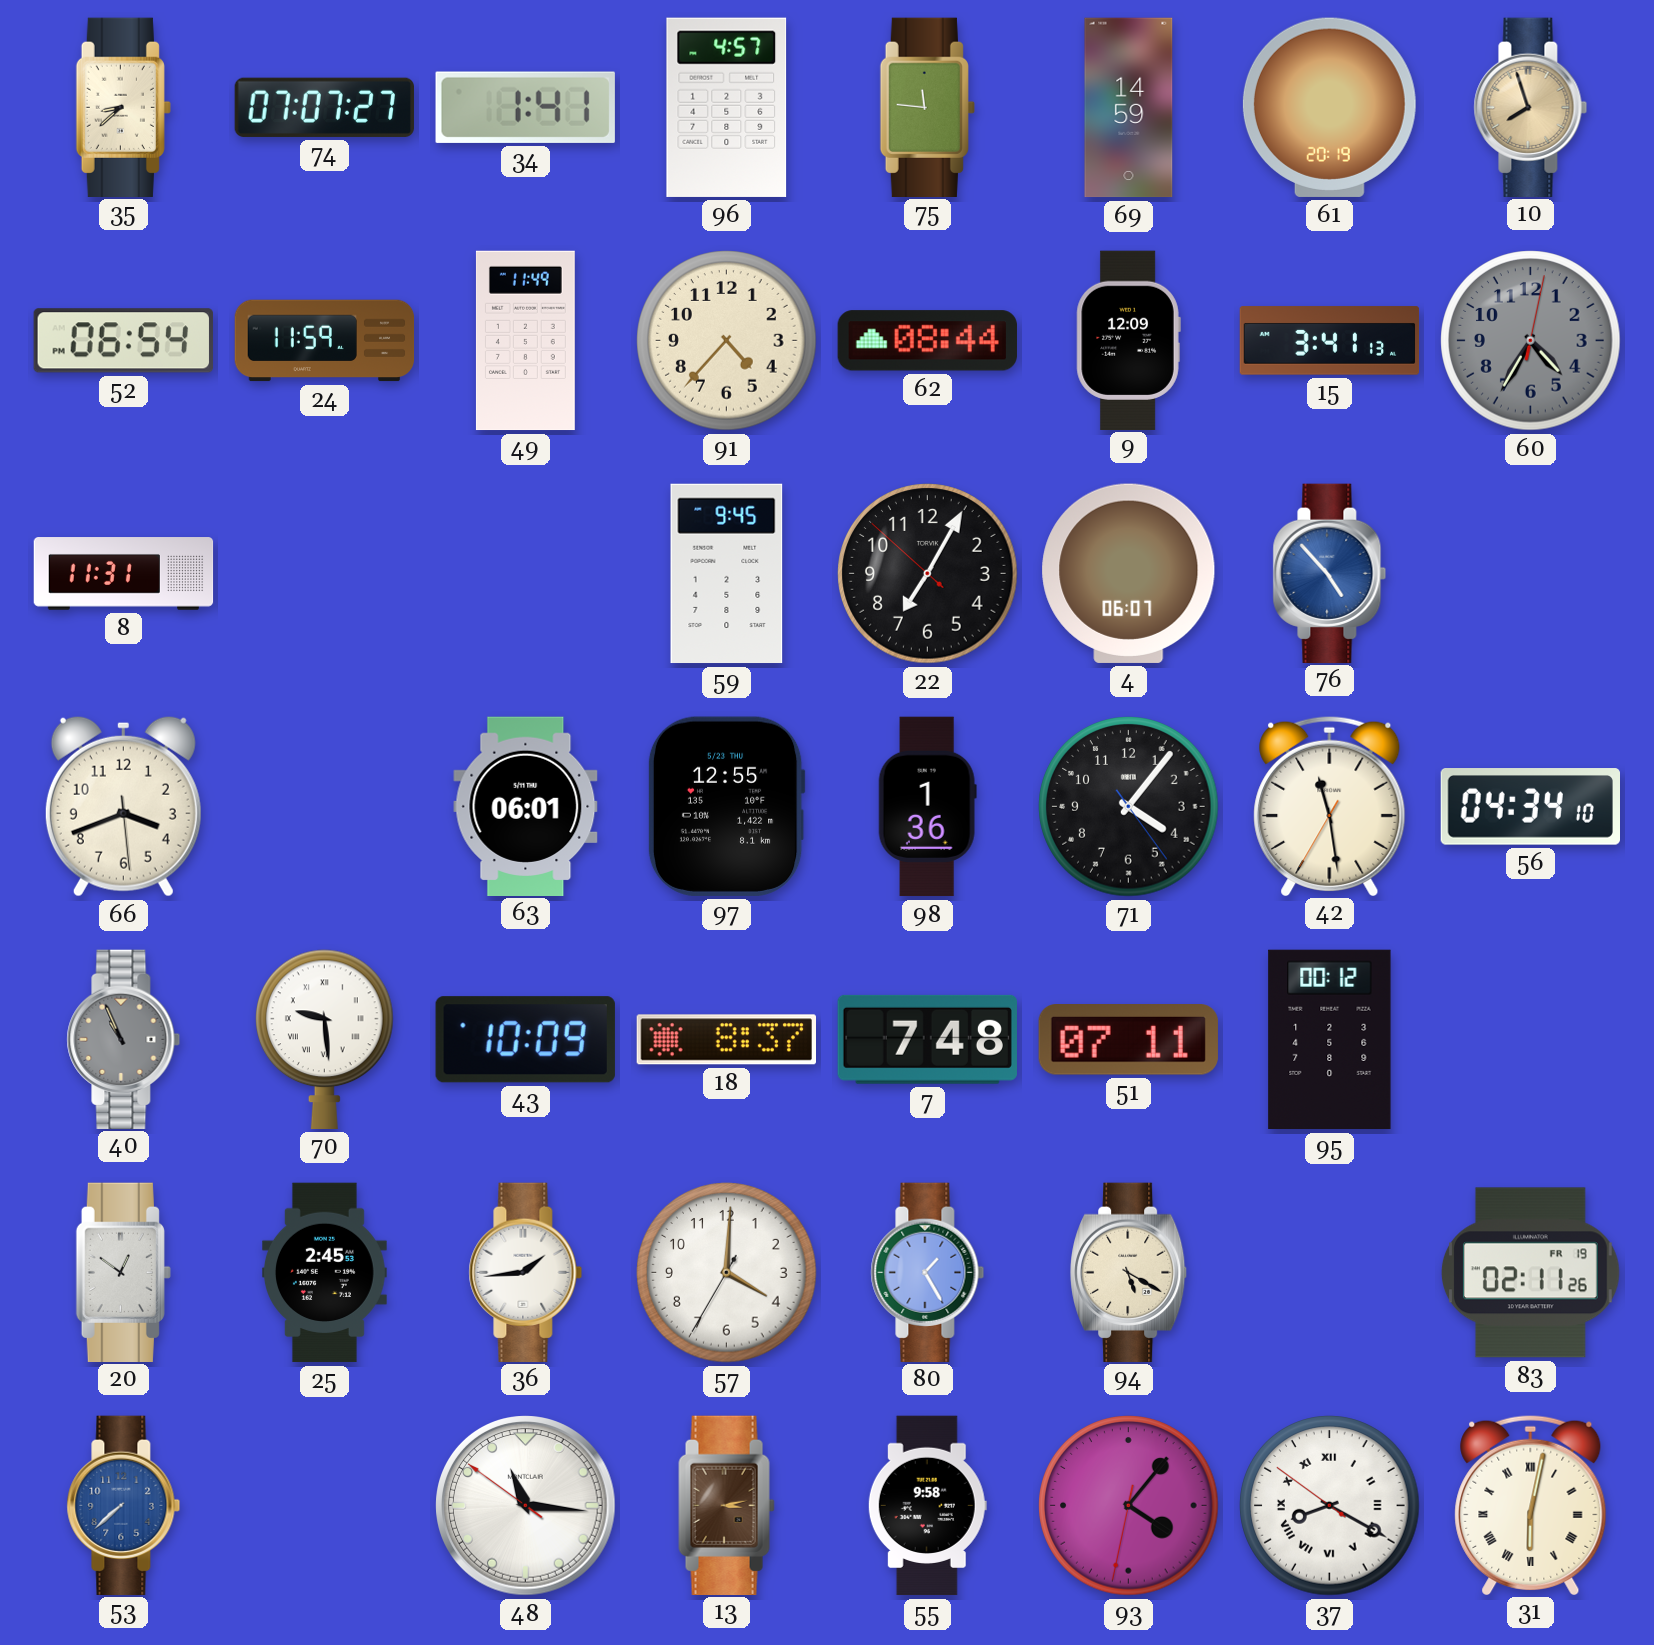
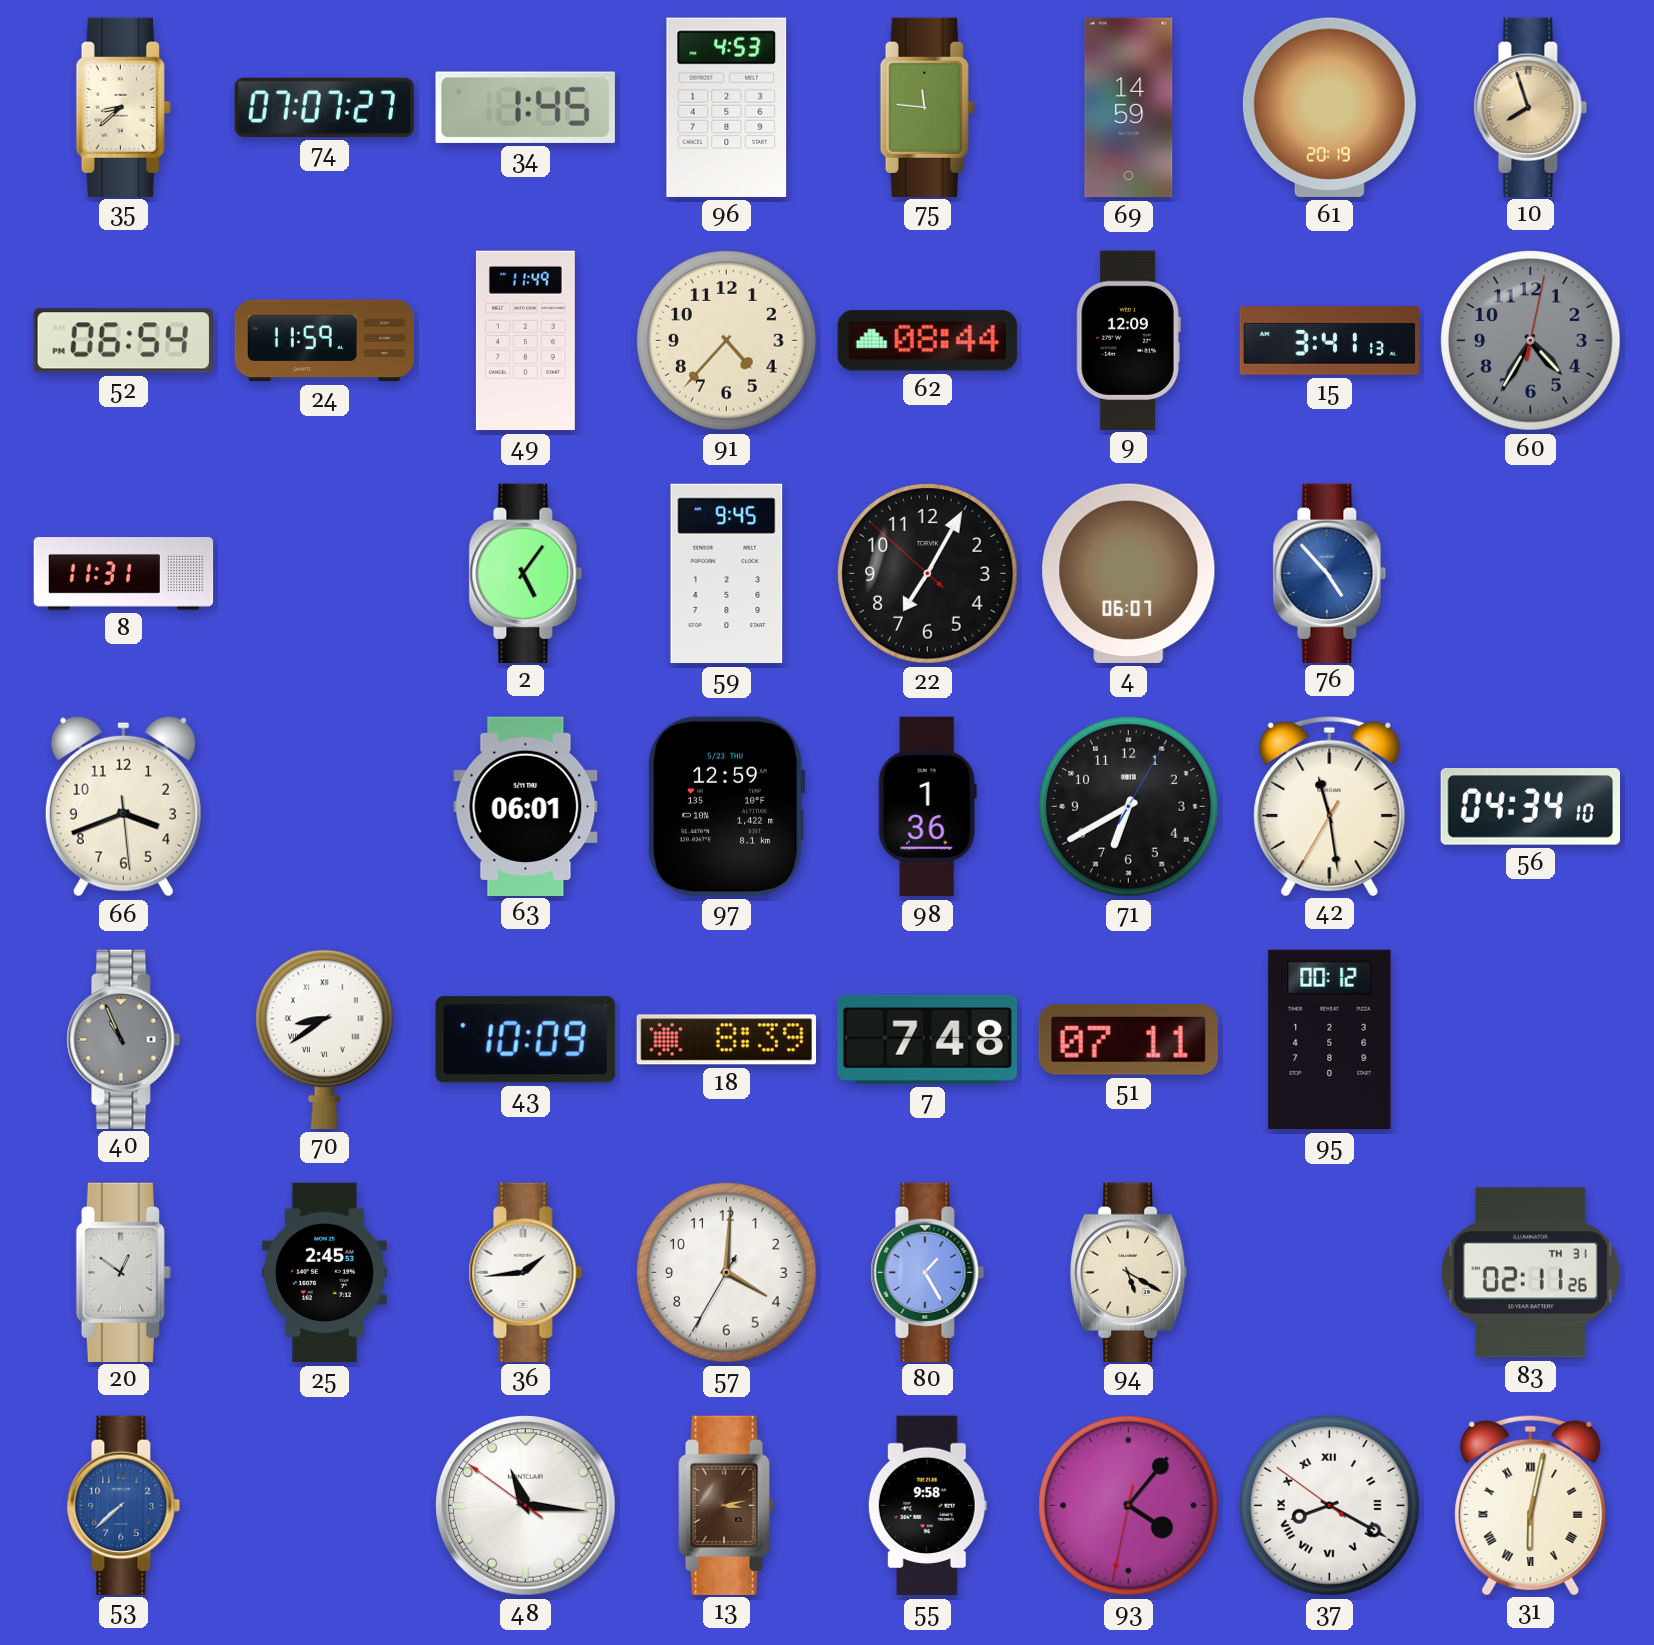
34: 1:41 -> 1:45
96: 4:57 -> 4:53
2: none -> 5:06
97: 12:55 -> 12:59
71: 4:06 -> 6:40
70: 9:29 -> 8:39
18: 8:37 -> 8:39
83 date: FR 19 -> TH 31
